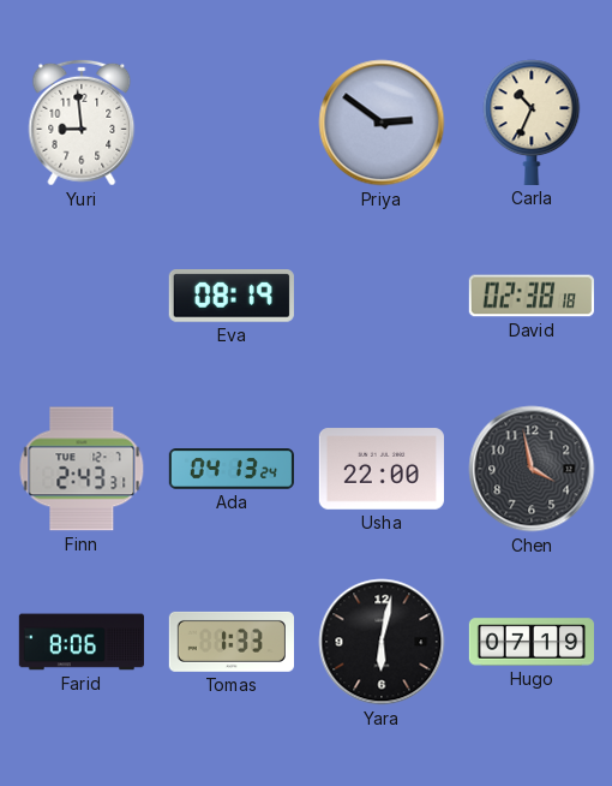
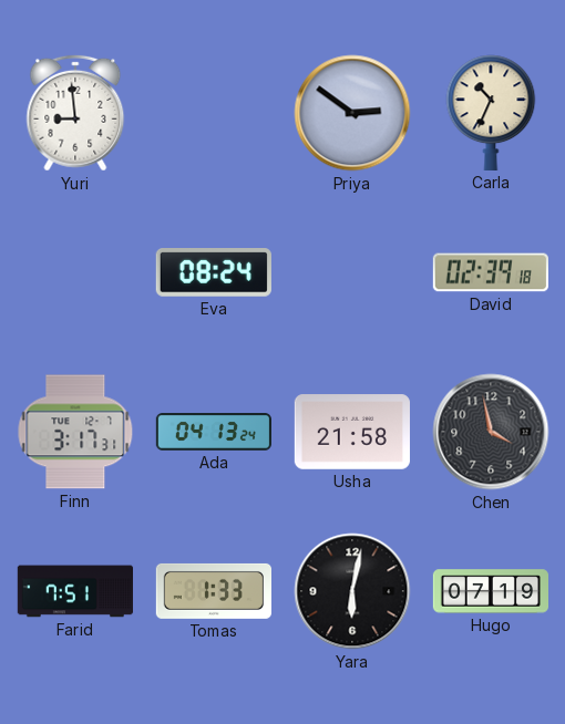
Eva: 08:19 -> 08:24
David: 02:38 -> 02:39
Finn: 2:43 -> 3:17
Usha: 22:00 -> 21:58
Farid: 8:06 -> 7:51
